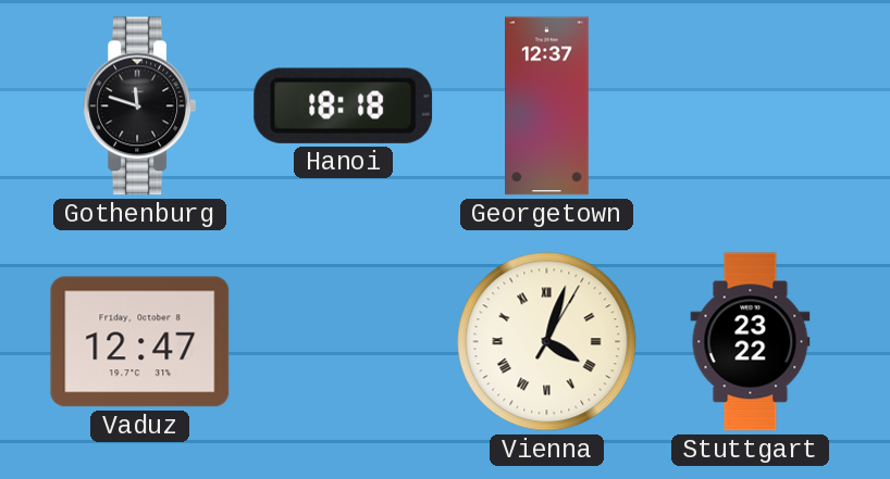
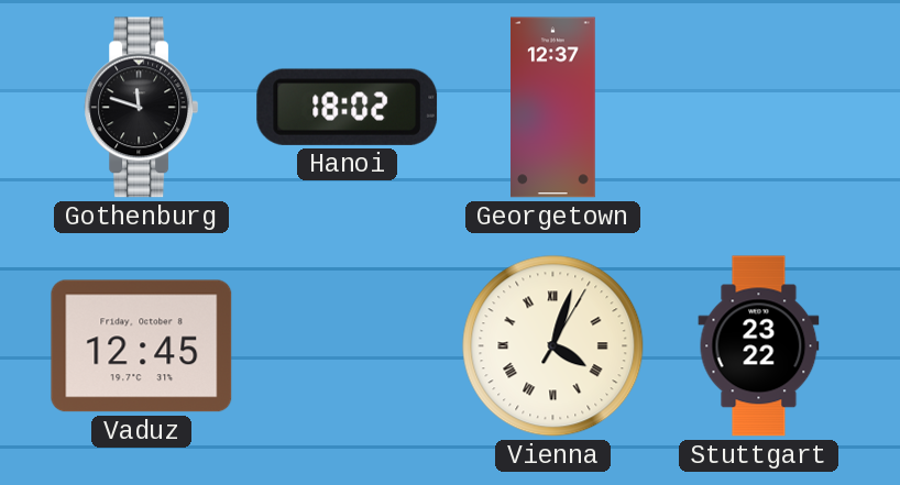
Hanoi: 18:18 -> 18:02
Vaduz: 12:47 -> 12:45
